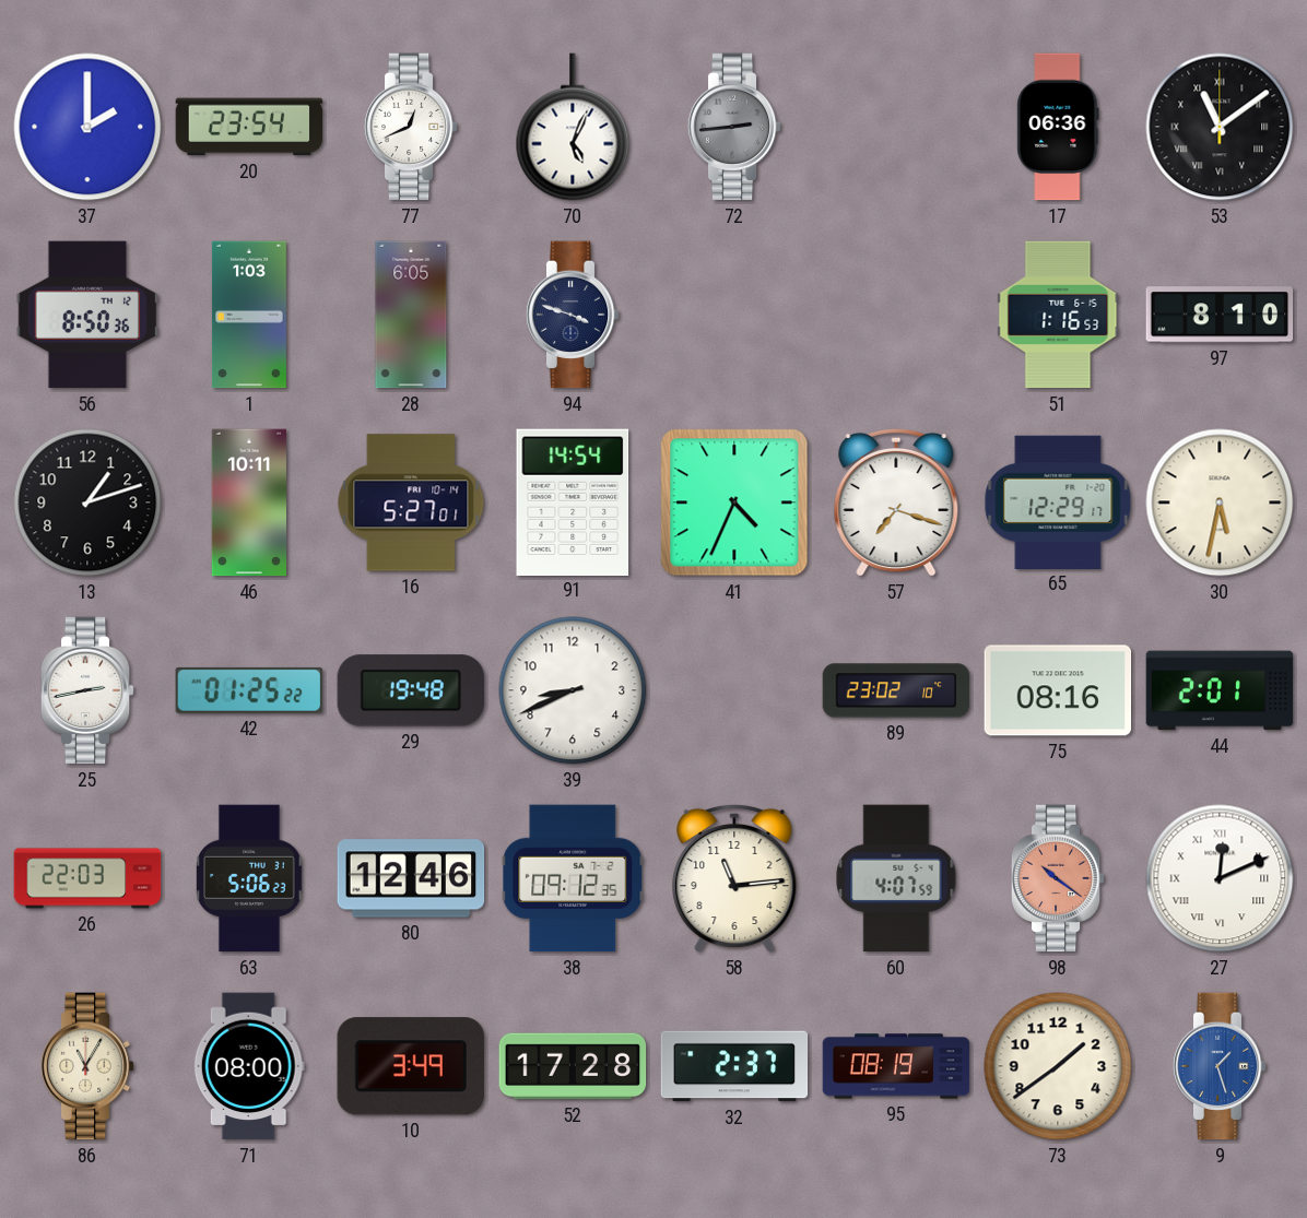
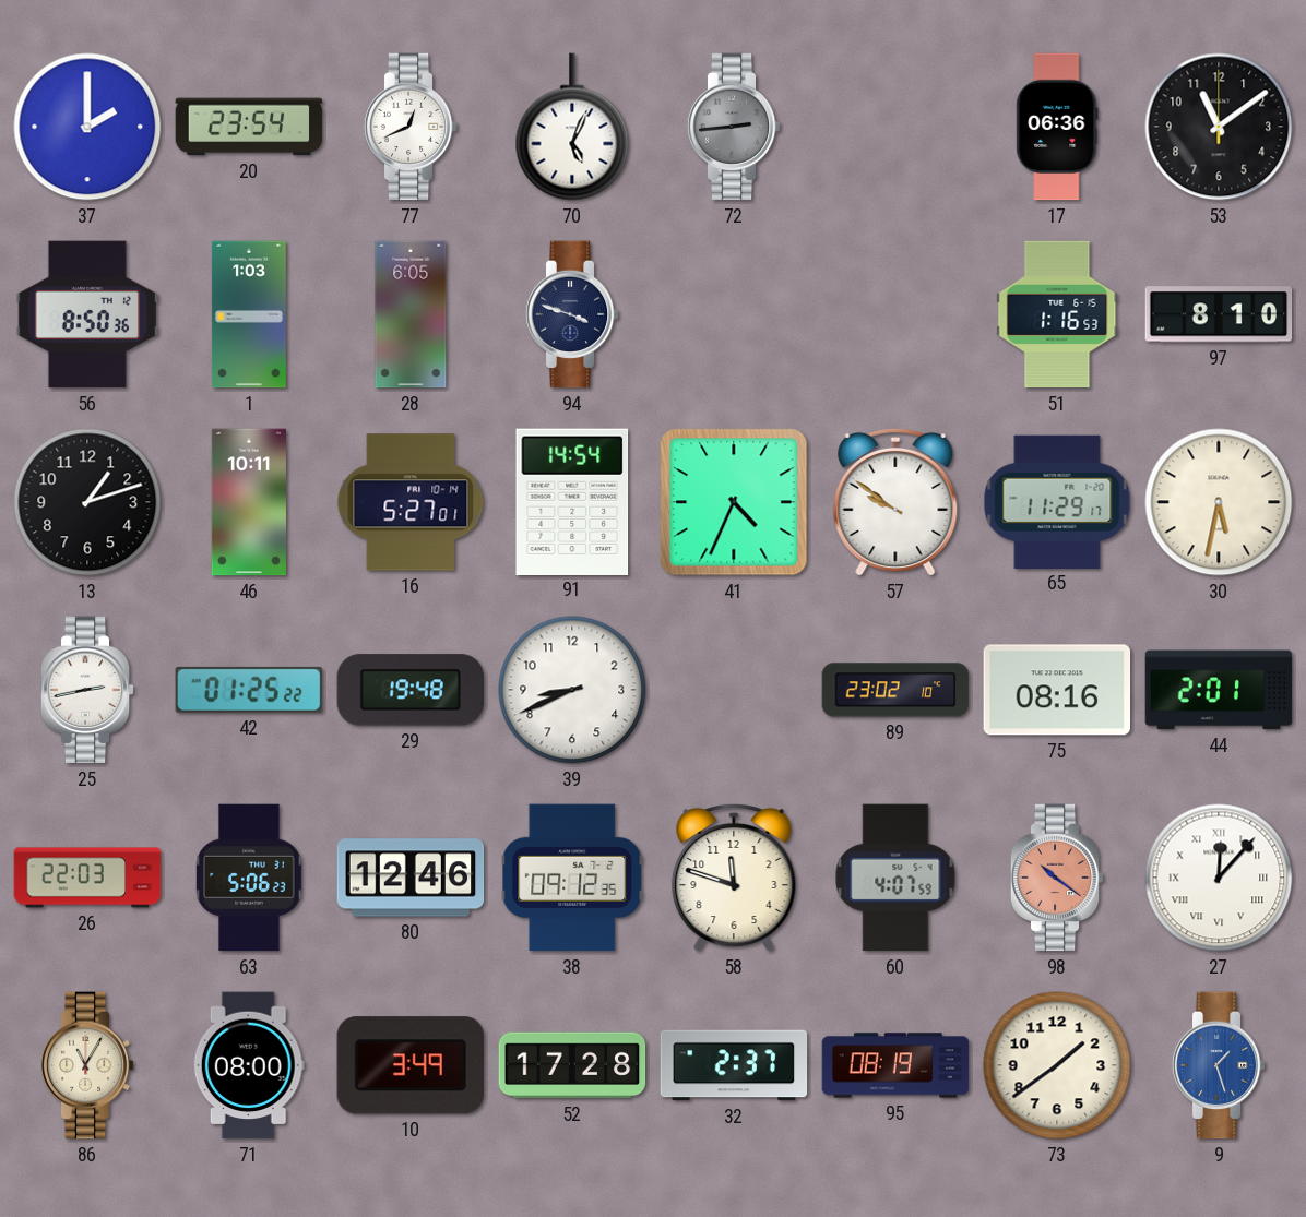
53 numerals: Roman -> Arabic
57: 7:18 -> 9:51
65: 12:29 -> 11:29
58: 11:14 -> 11:48
27: 12:11 -> 12:07
